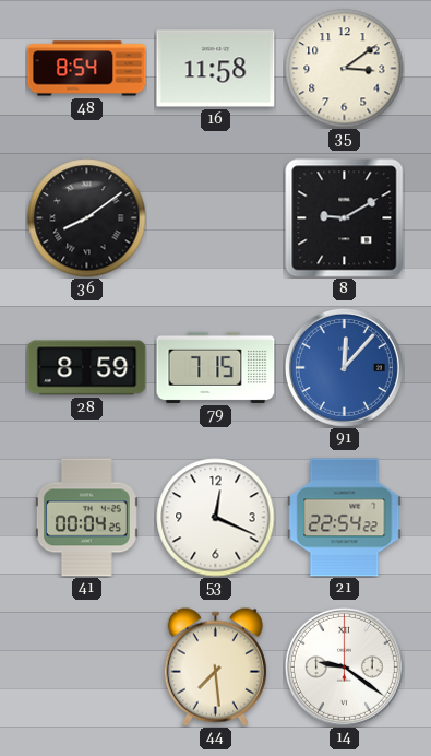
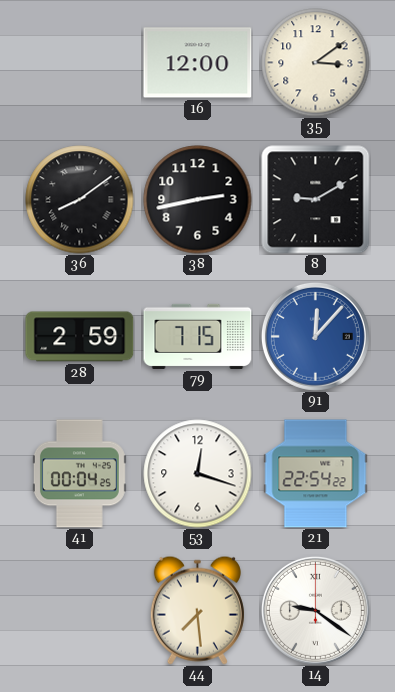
48: 8:54 -> none
16: 11:58 -> 12:00
38: none -> 2:43
28: 8:59 -> 2:59
53: 12:19 -> 12:18
